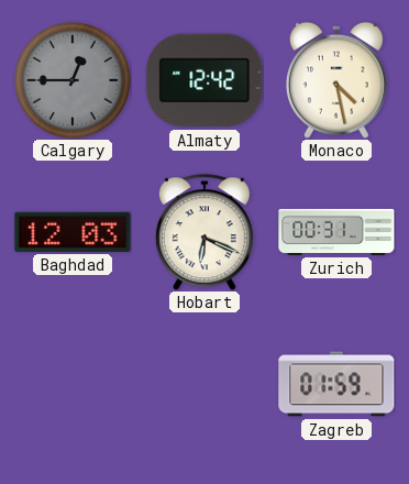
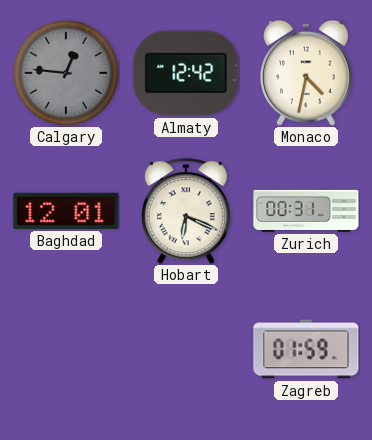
Calgary: 12:45 -> 12:46
Monaco: 4:28 -> 4:32
Baghdad: 12:03 -> 12:01
